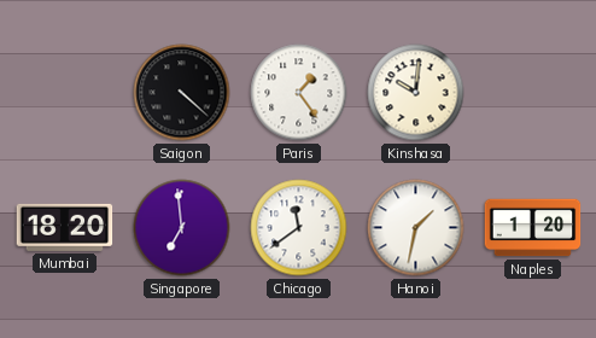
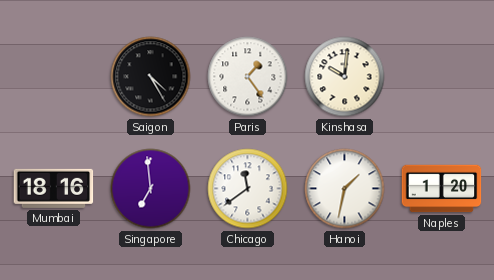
Saigon: 4:22 -> 4:25
Mumbai: 18:20 -> 18:16
